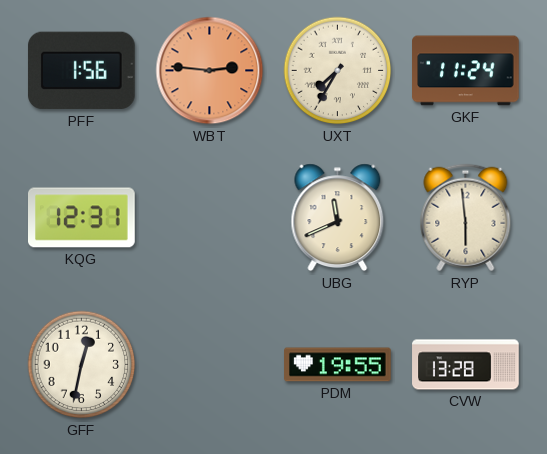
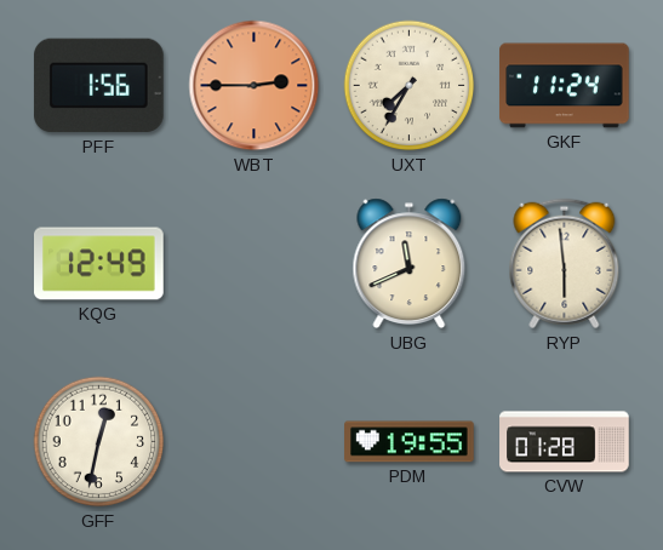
WBT: 2:46 -> 2:45
KQG: 12:31 -> 12:49
CVW: 13:28 -> 01:28
